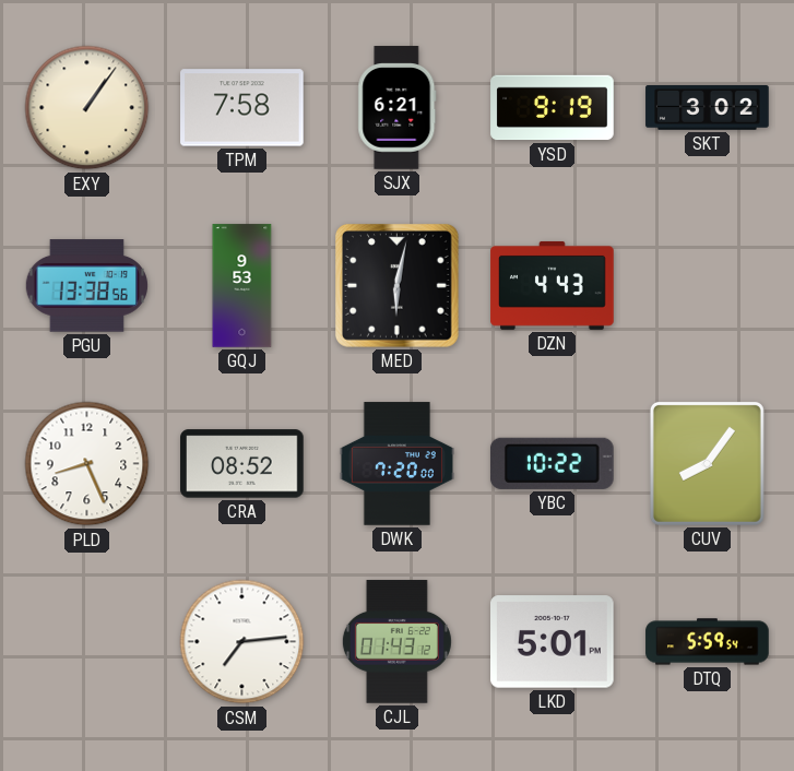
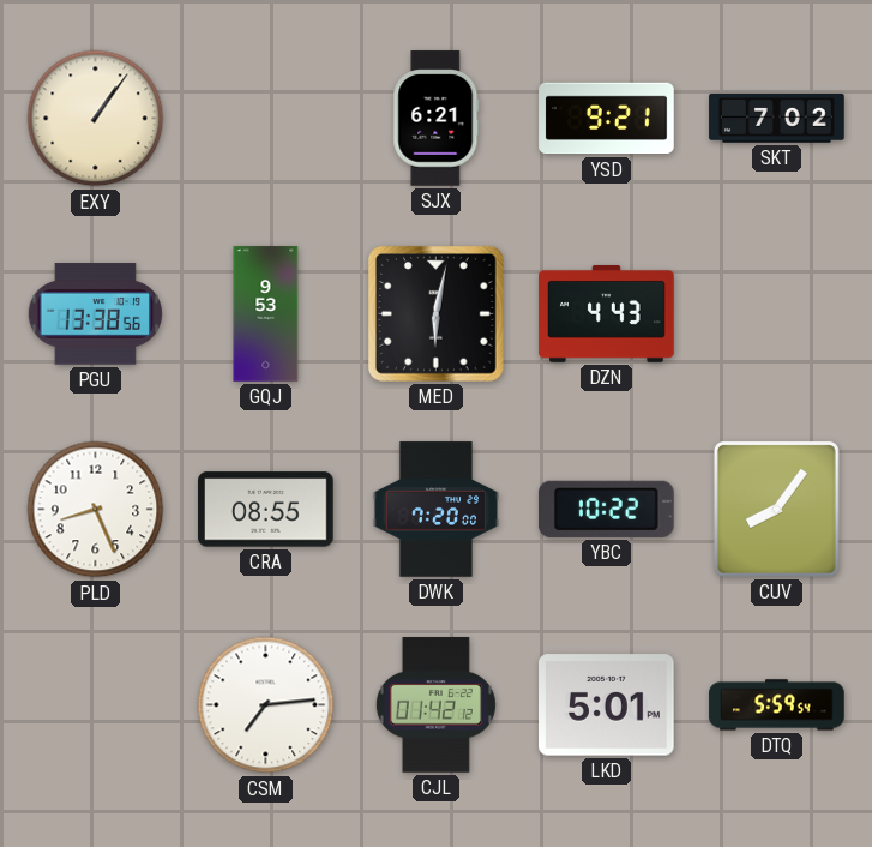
TPM: 7:58 -> none
YSD: 9:19 -> 9:21
SKT: 3:02 -> 7:02
CRA: 08:52 -> 08:55
CJL: 01:43 -> 01:42
